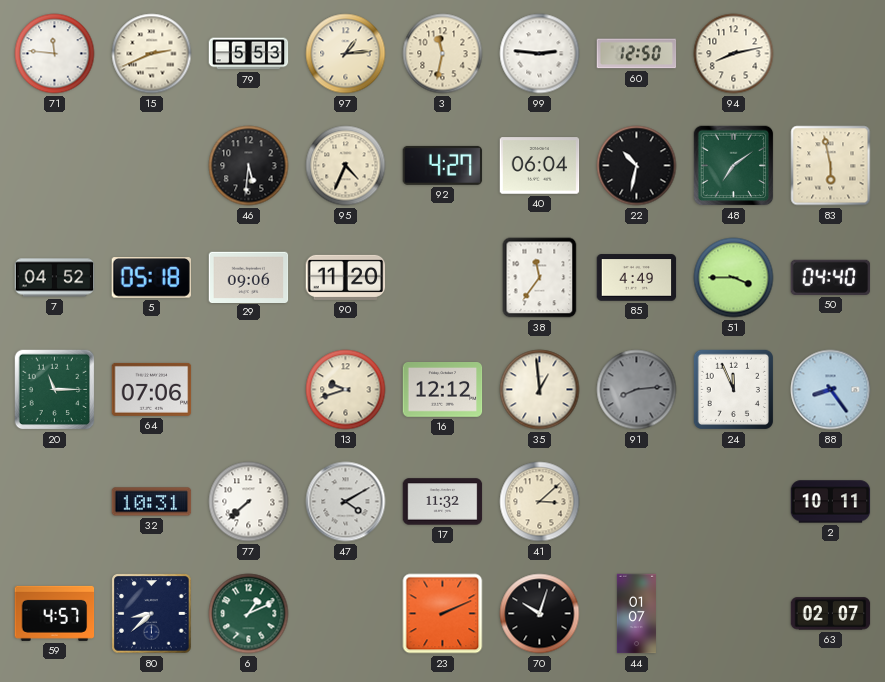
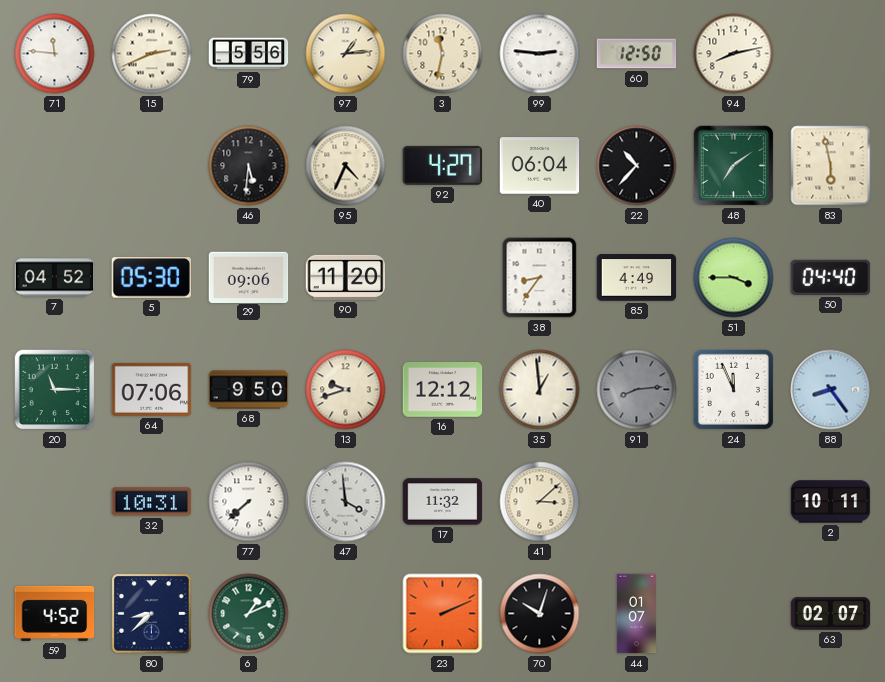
79: 5:53 -> 5:56
22: 10:32 -> 10:37
5: 05:18 -> 05:30
38: 11:36 -> 8:36
68: none -> 9:50
47: 4:10 -> 3:59
59: 4:57 -> 4:52
